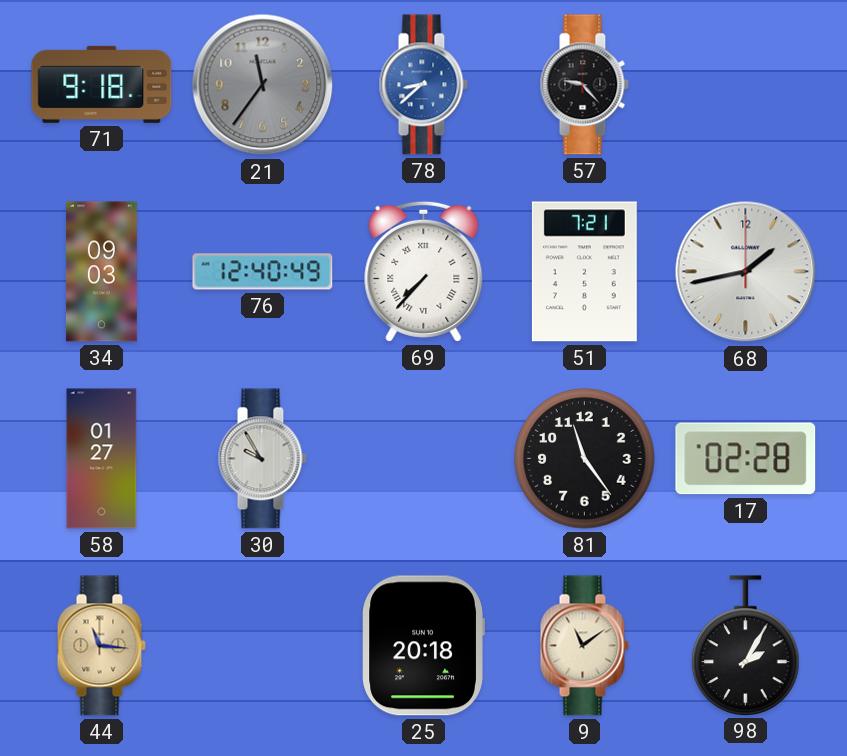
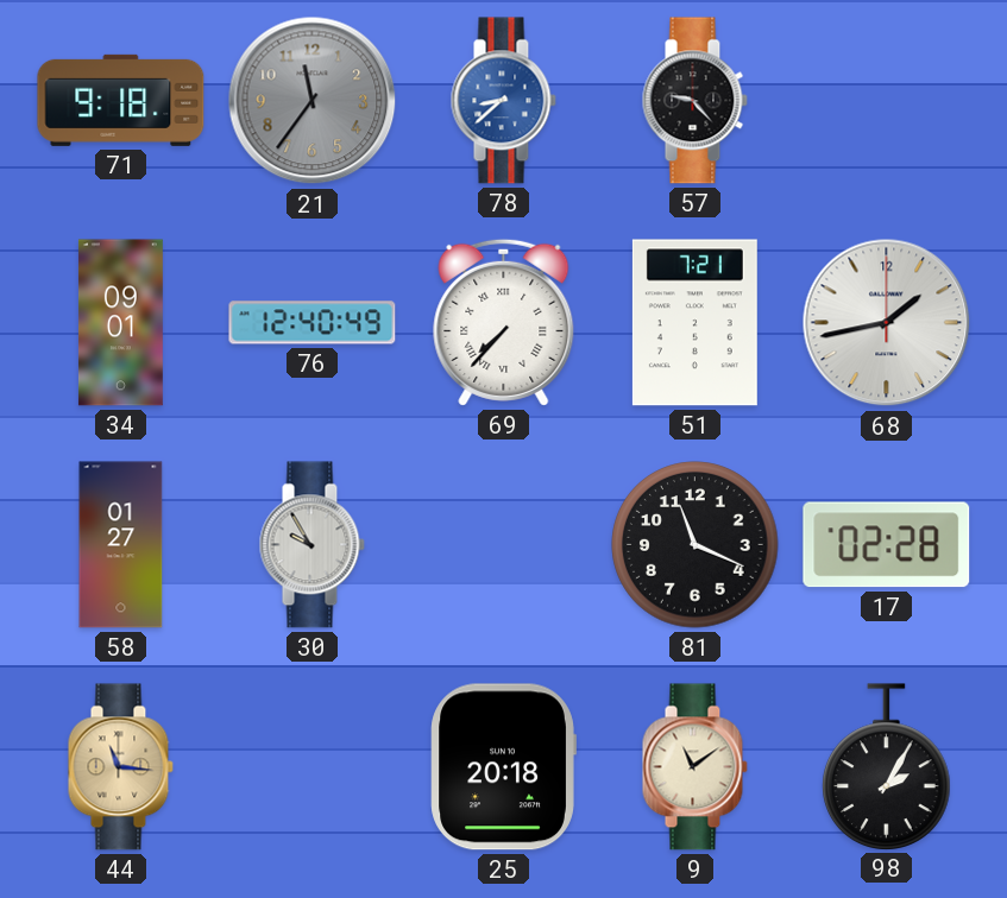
34: 09:03 -> 09:01
81: 11:24 -> 11:19
